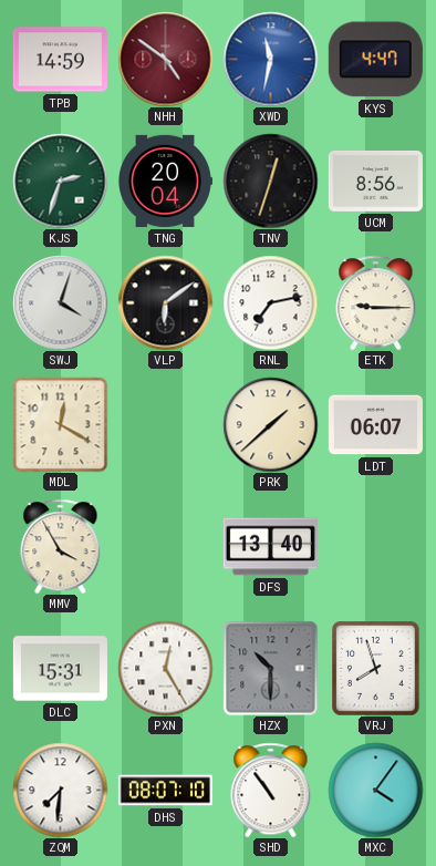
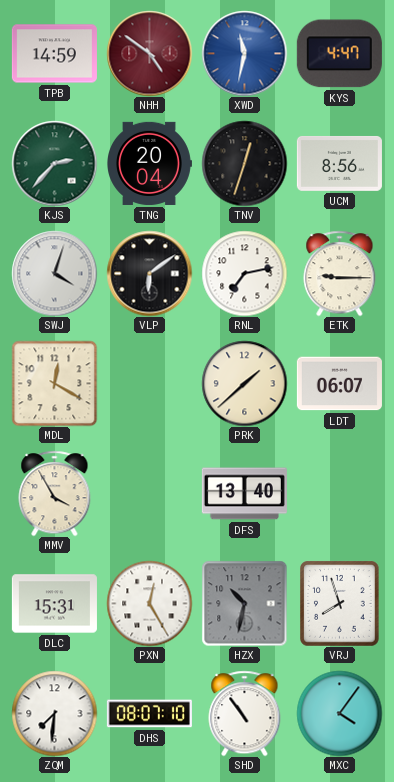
KJS: 2:33 -> 2:37
HZX: 10:30 -> 10:32
